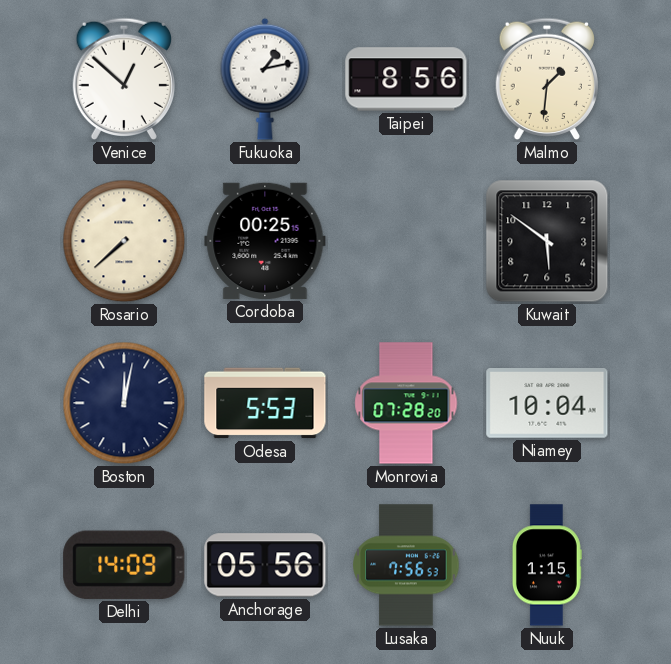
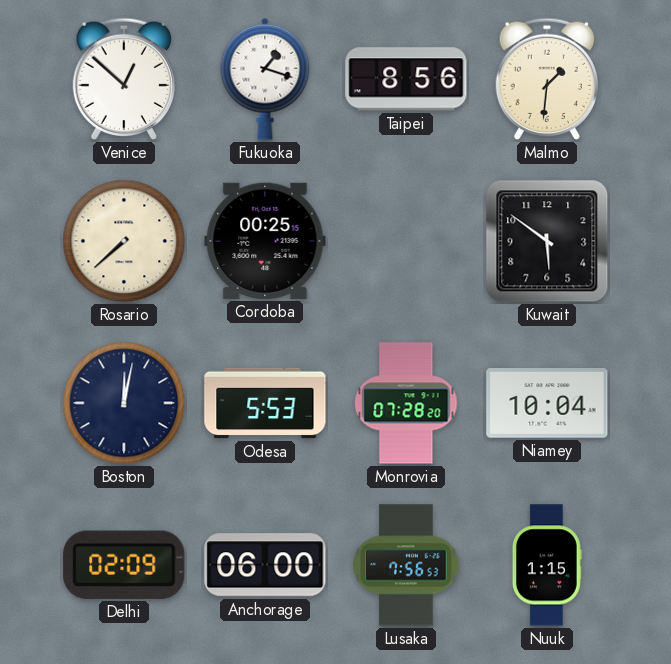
Fukuoka: 1:13 -> 1:18
Delhi: 14:09 -> 02:09
Anchorage: 05:56 -> 06:00
